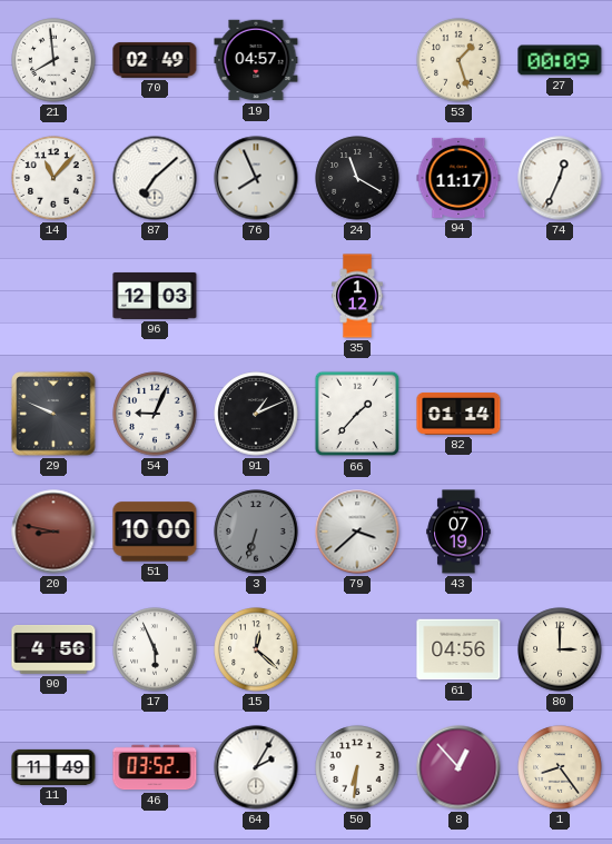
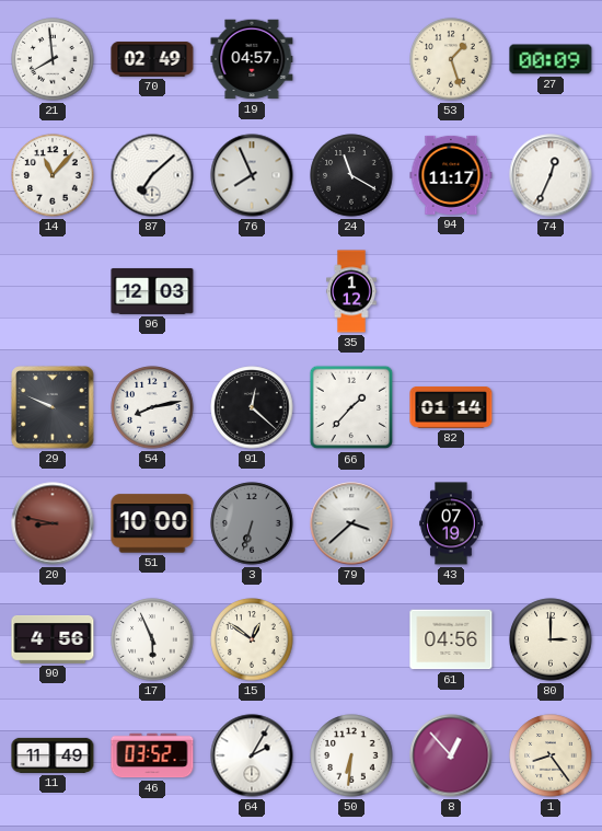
54: 9:04 -> 8:13
91: 1:11 -> 12:22
15: 12:22 -> 12:51
